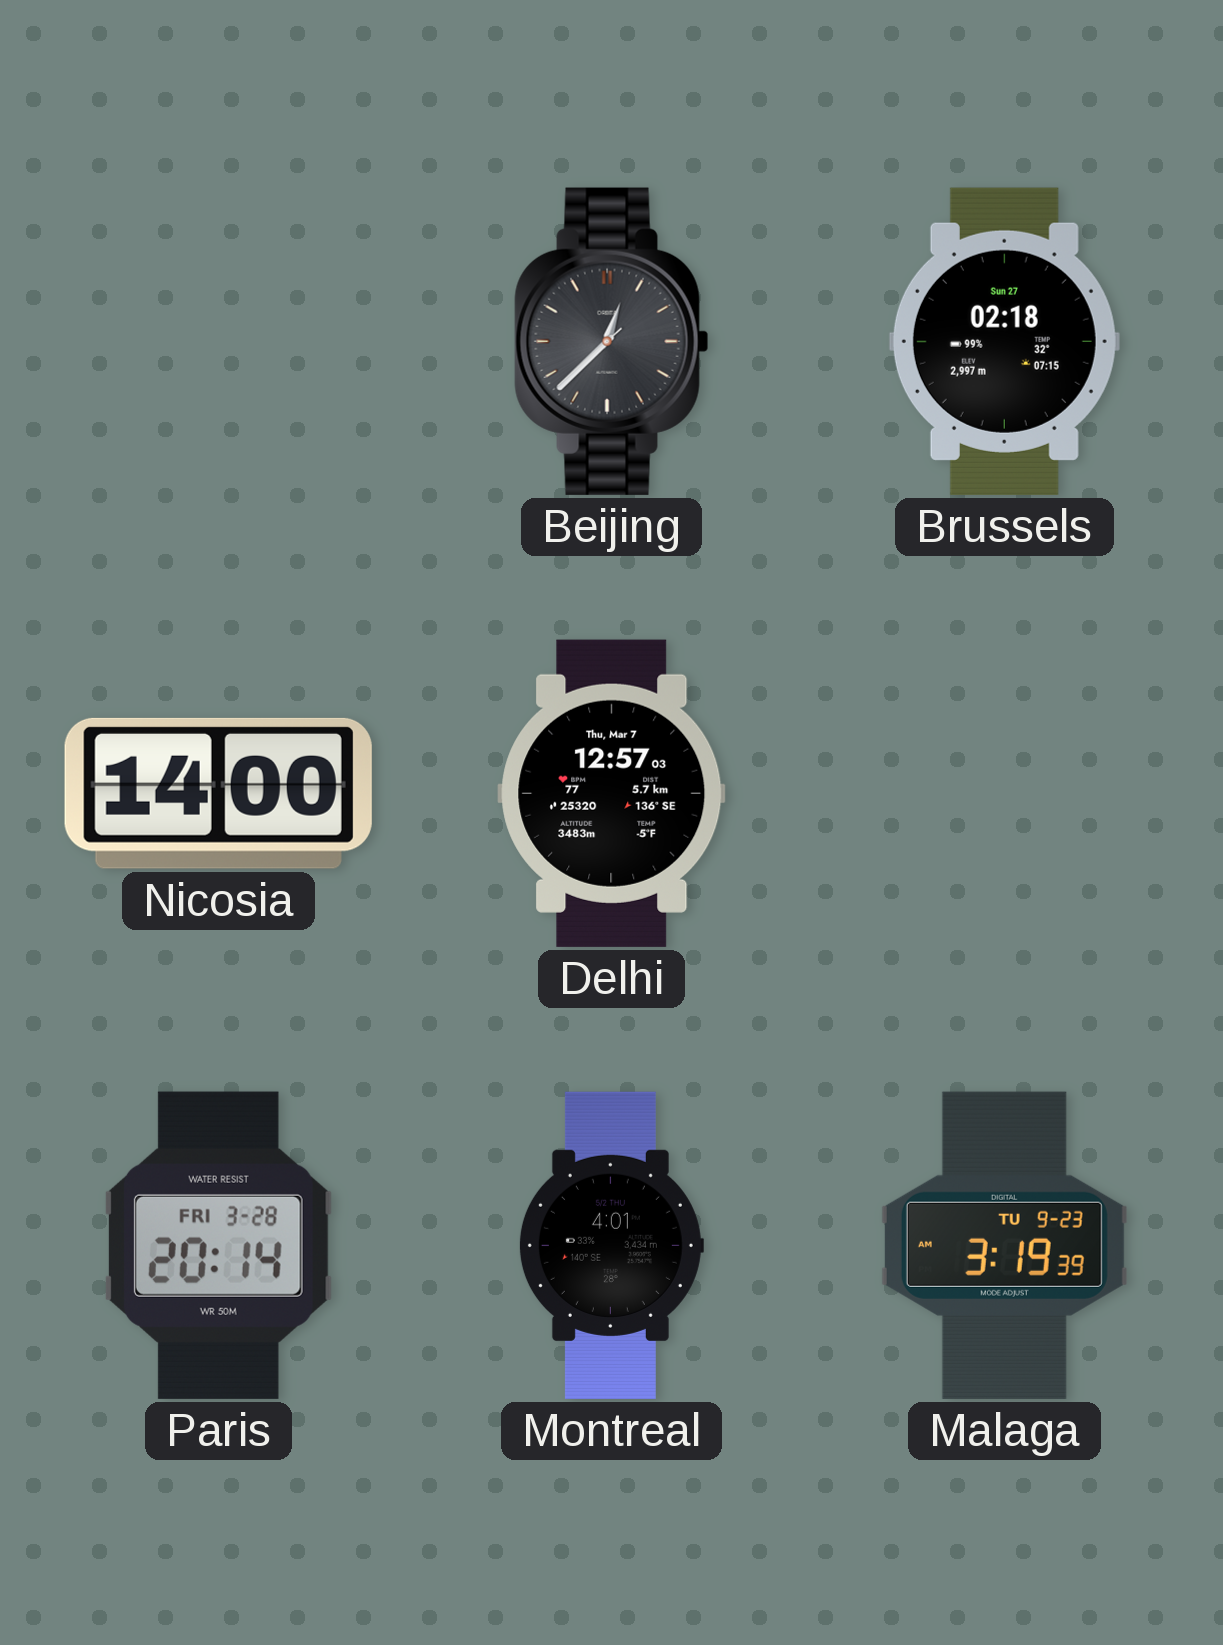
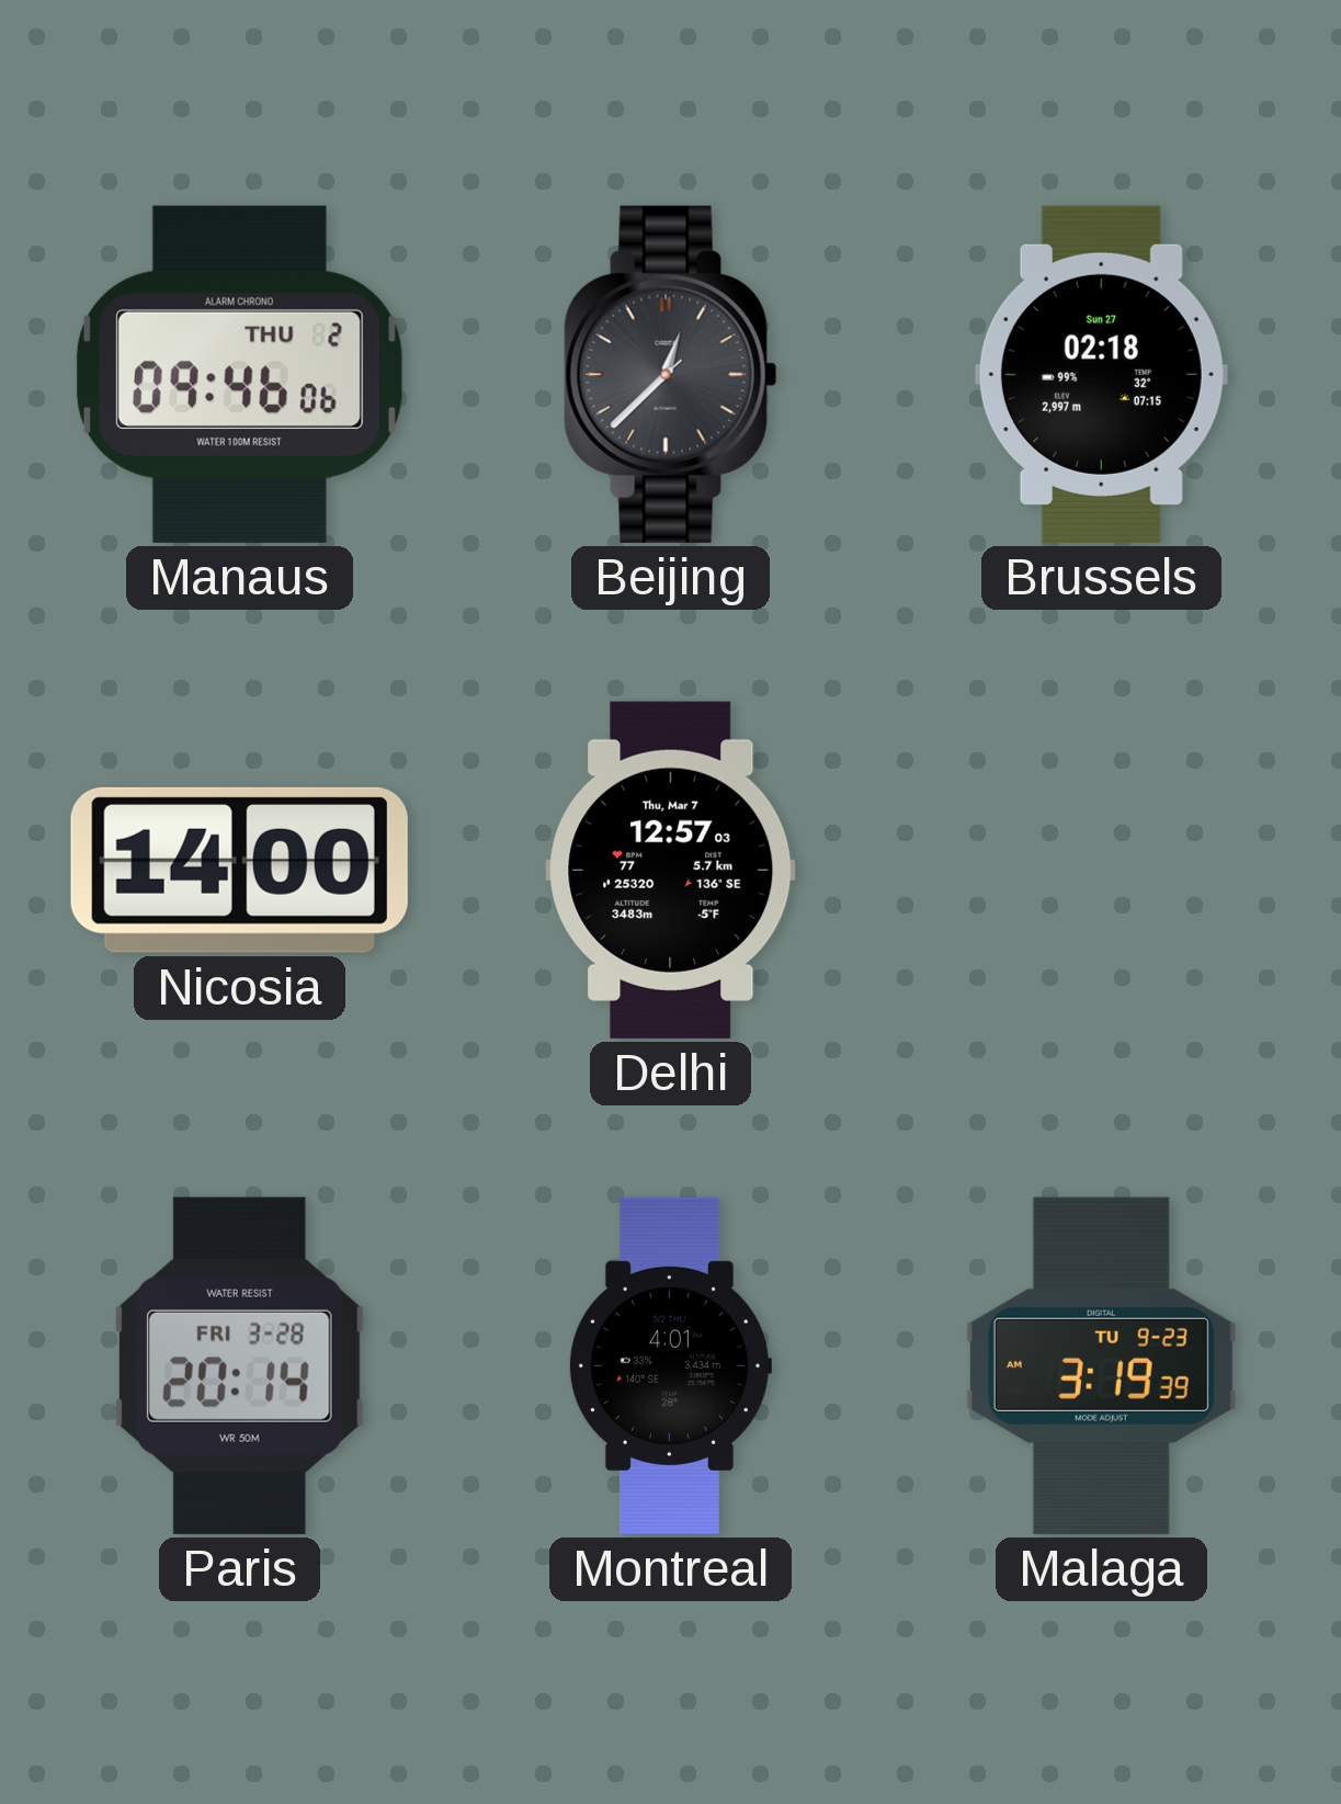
Manaus: none -> 09:46
